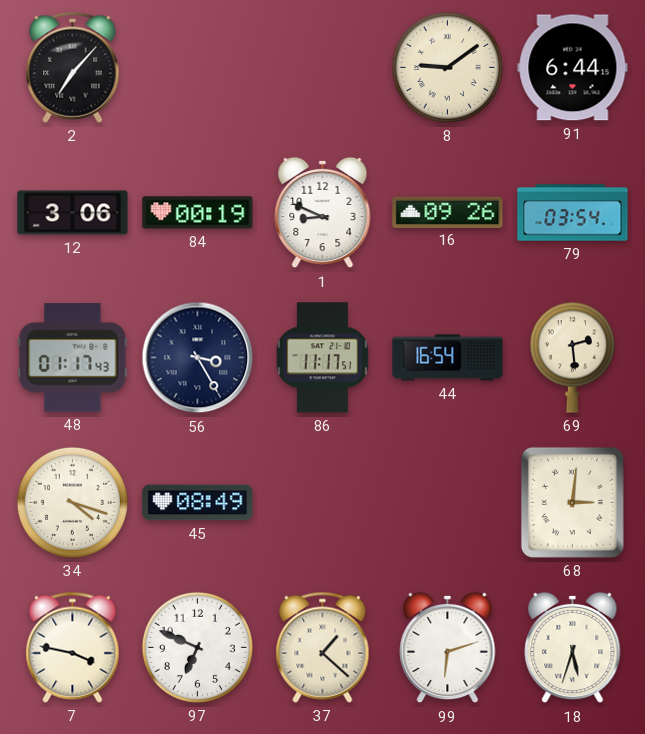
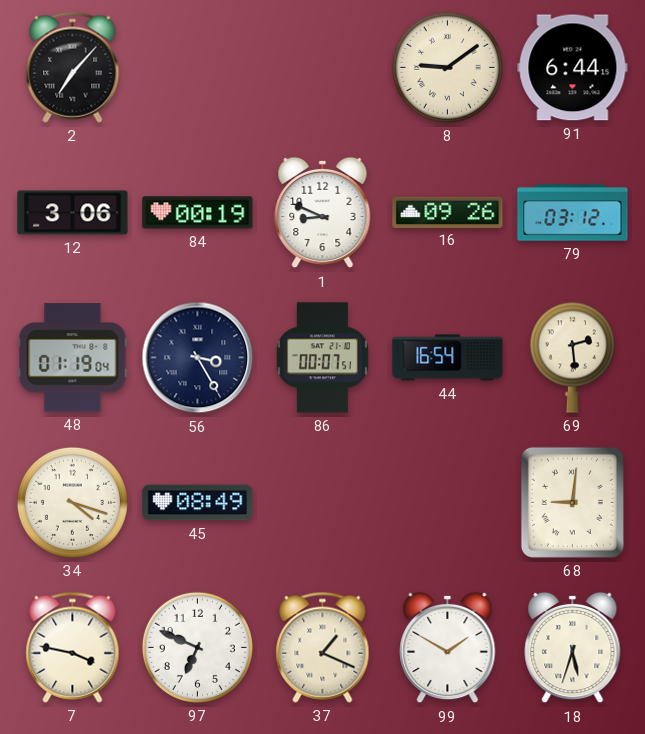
79: 03:54 -> 03:12
48: 01:17 -> 01:19
86: 11:17 -> 00:07
68: 3:01 -> 9:01
37: 1:22 -> 1:19
99: 6:12 -> 1:50
